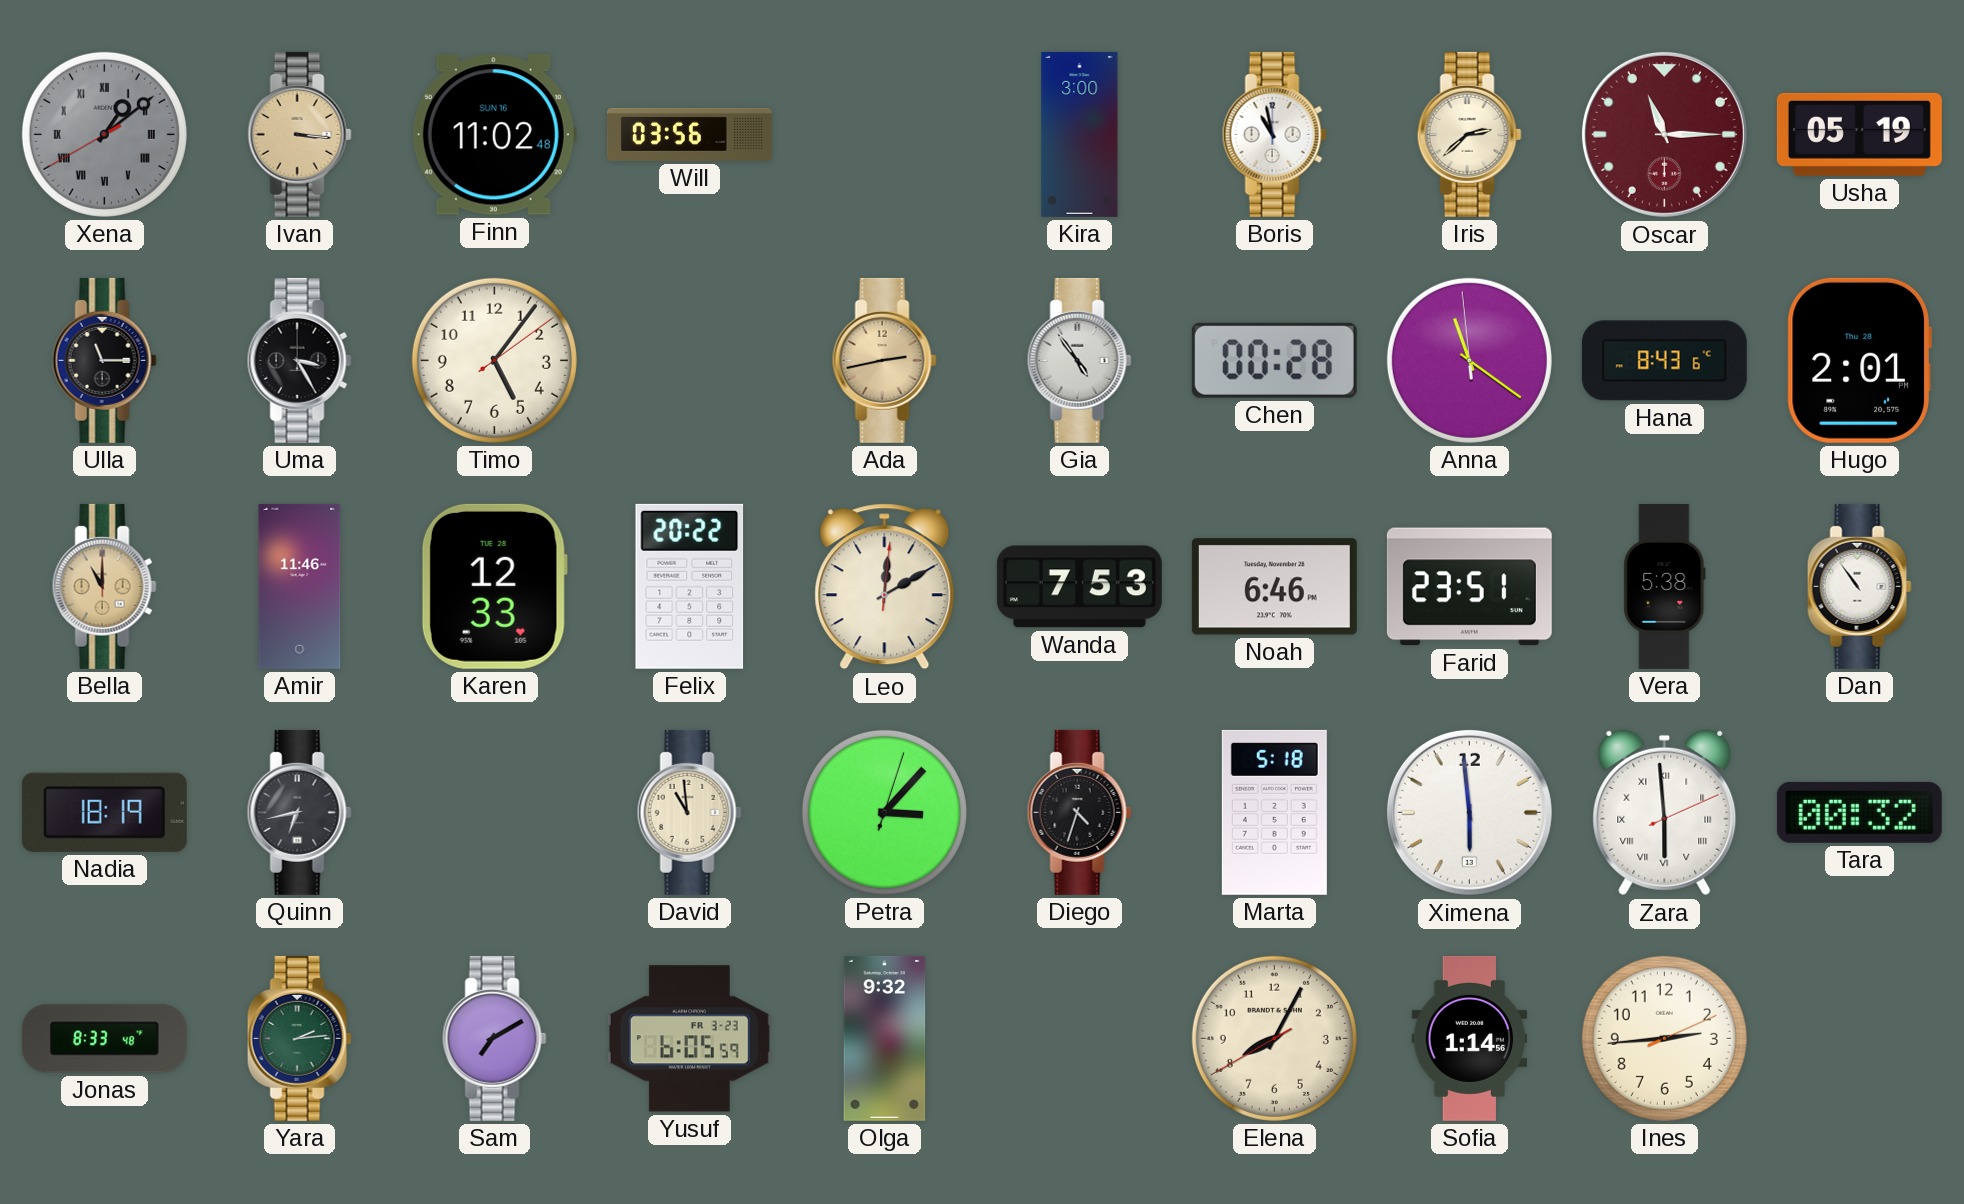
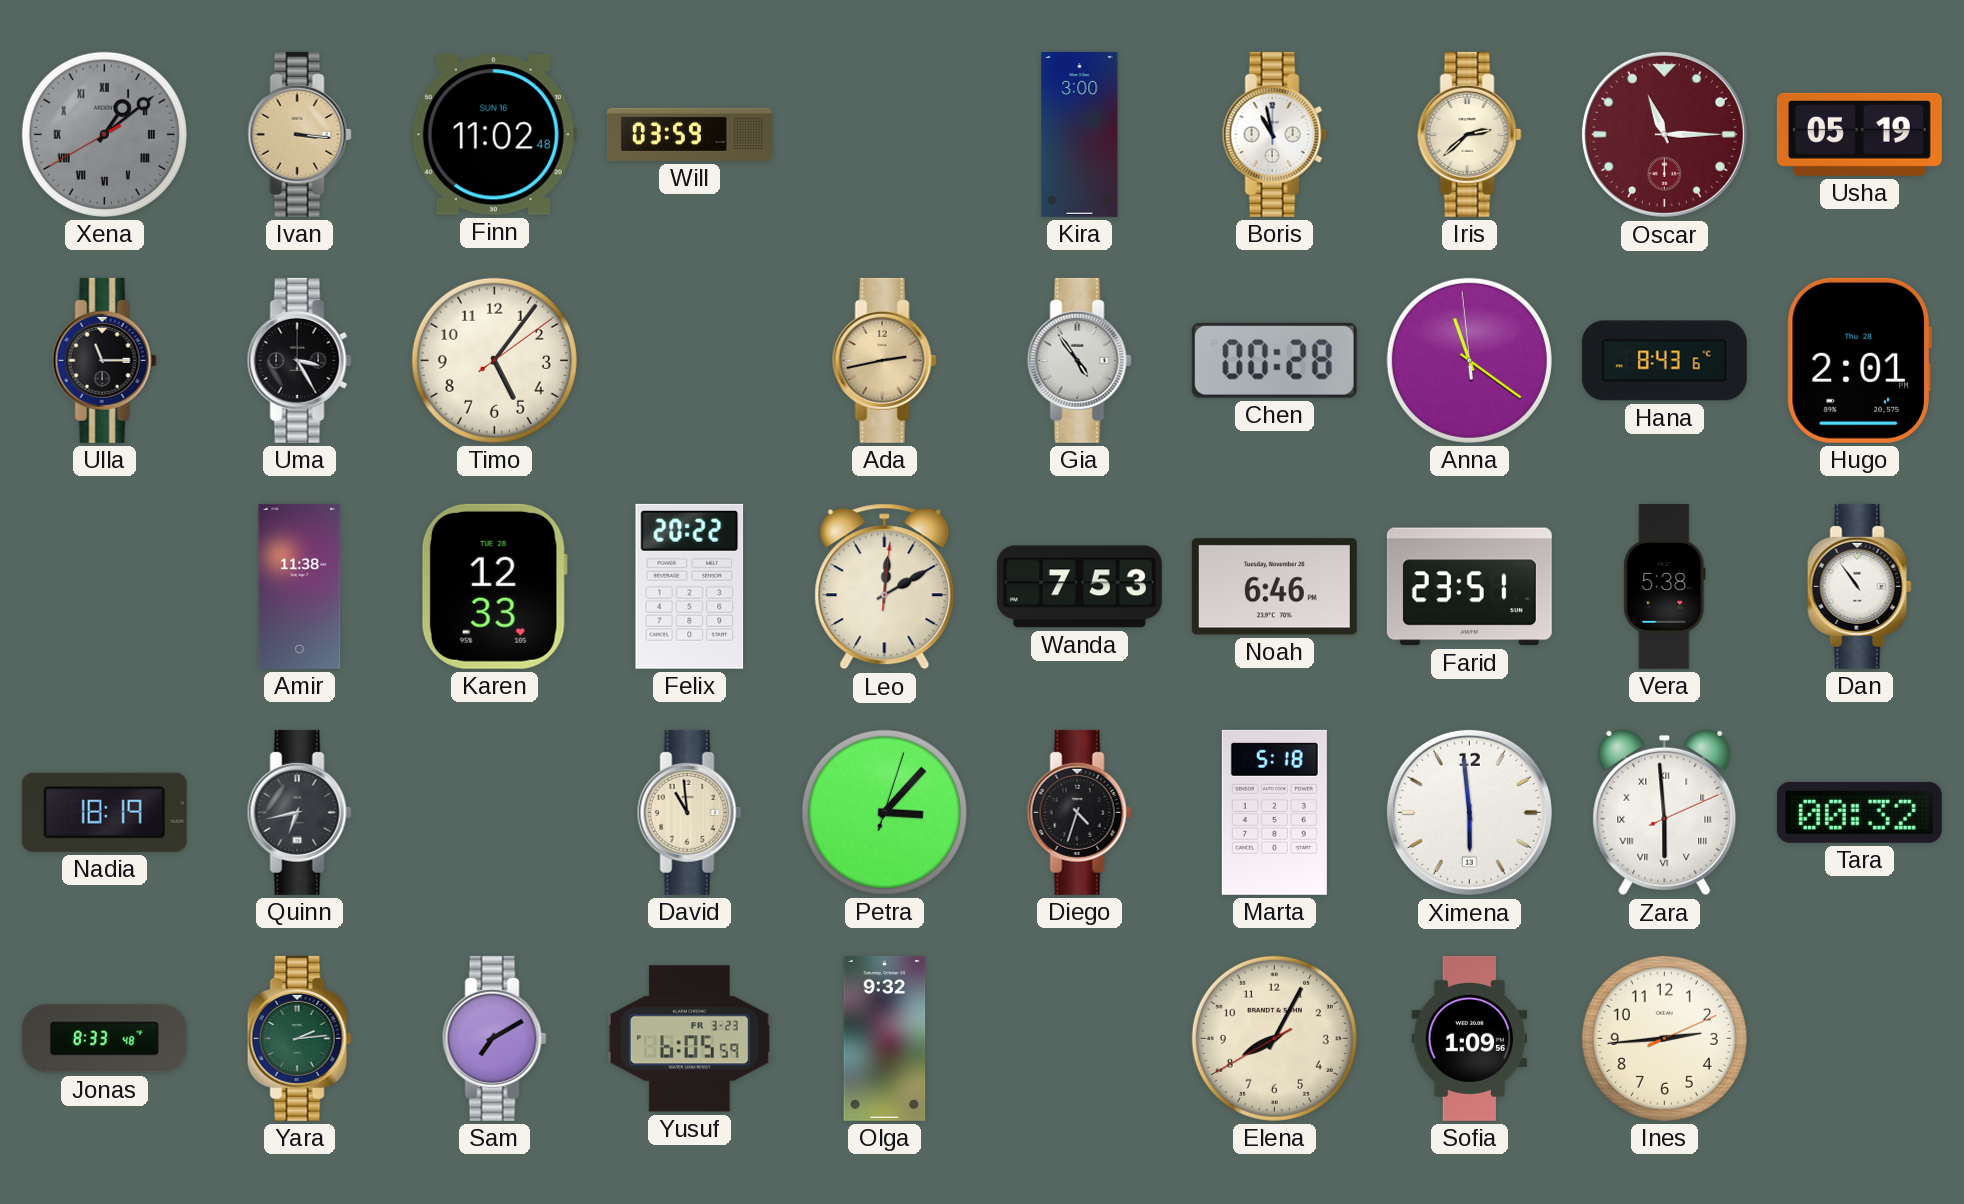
Will: 03:56 -> 03:59
Bella: 11:00 -> none
Amir: 11:46 -> 11:38
Sofia: 1:14 -> 1:09
